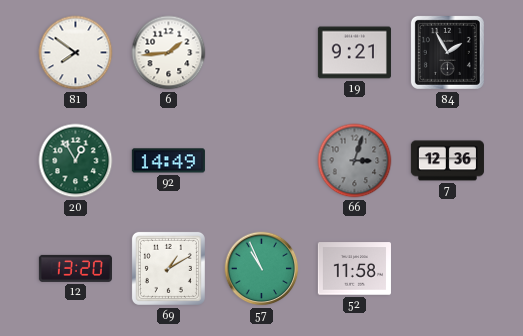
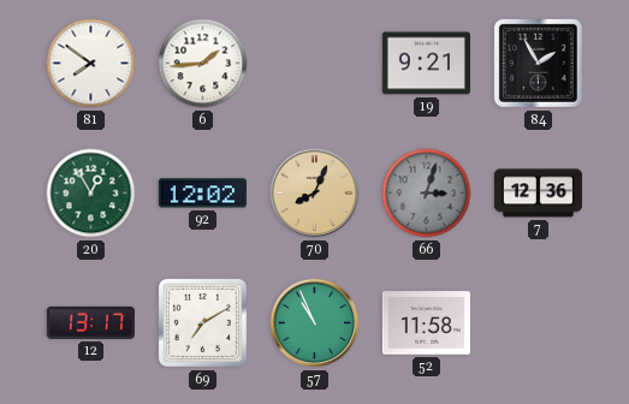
92: 14:49 -> 12:02
70: none -> 8:04
12: 13:20 -> 13:17
69: 1:10 -> 7:10
